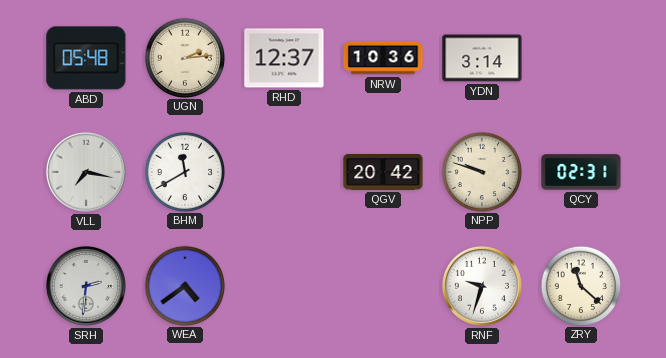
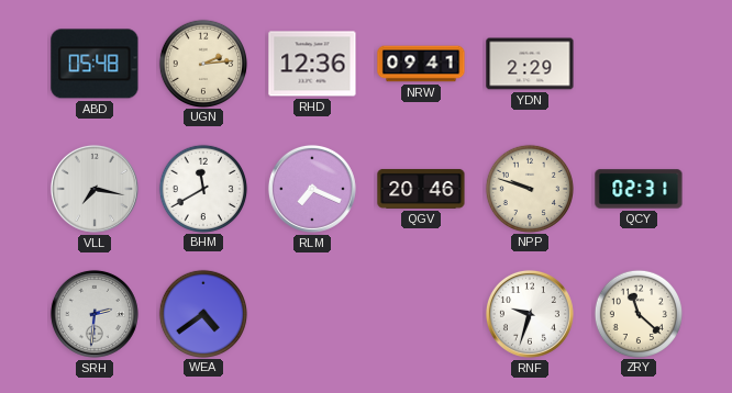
RHD: 12:37 -> 12:36
NRW: 10:36 -> 09:41
YDN: 3:14 -> 2:29
RLM: none -> 7:19
QGV: 20:42 -> 20:46
